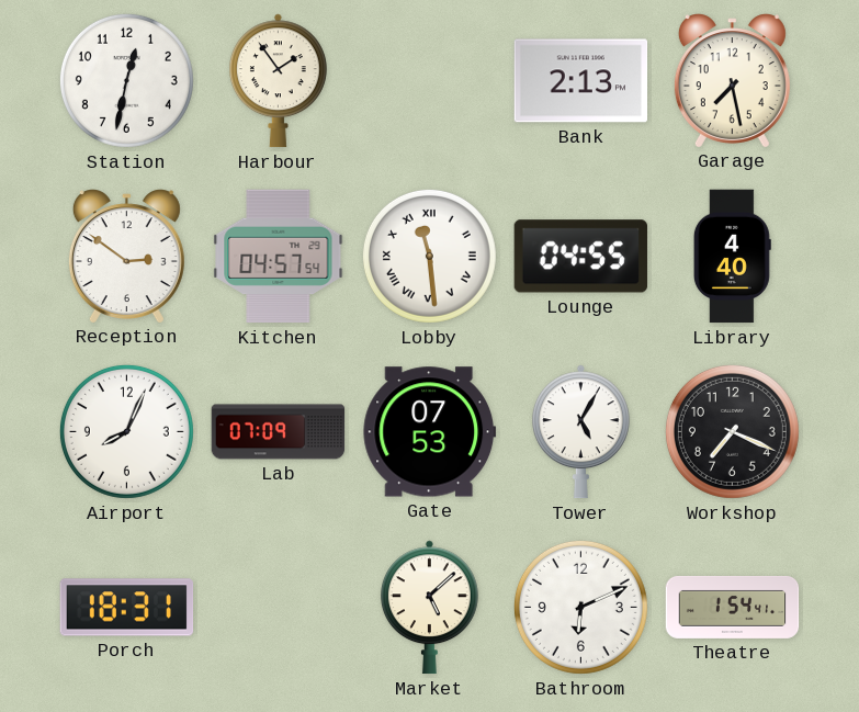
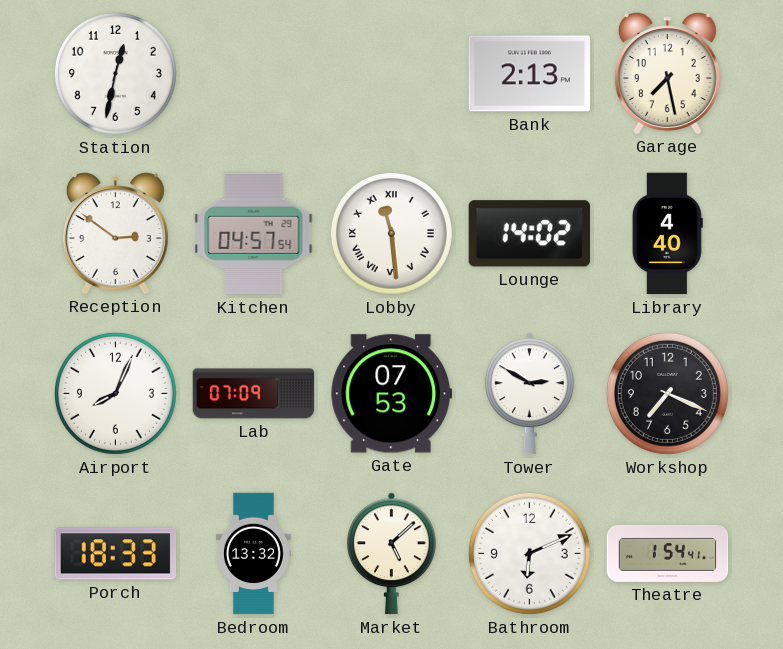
Harbour: 1:54 -> none
Lounge: 04:55 -> 14:02
Tower: 5:05 -> 2:50
Porch: 18:31 -> 18:33
Bedroom: none -> 13:32
